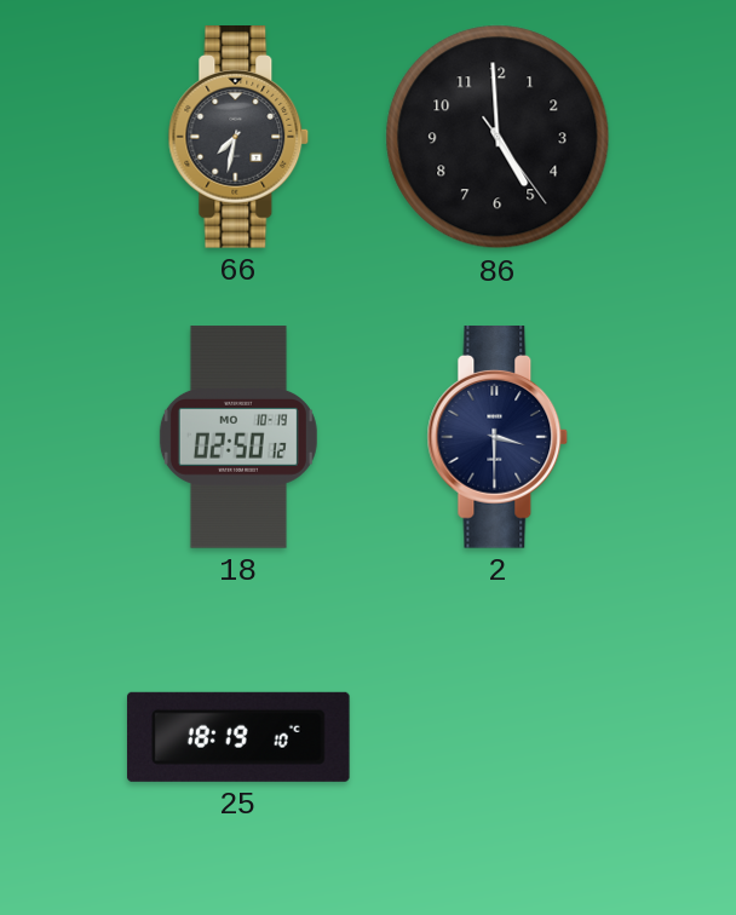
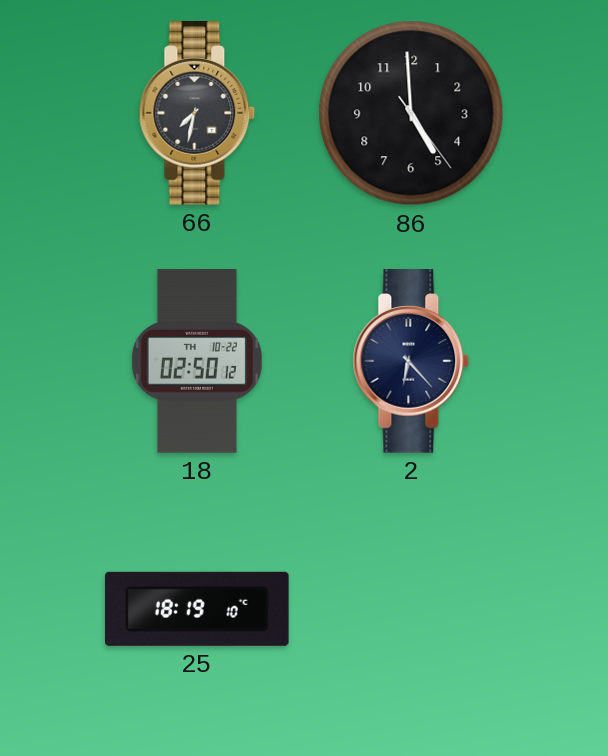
18 date: MO 10-19 -> TH 10-22
2: 3:30 -> 6:23
